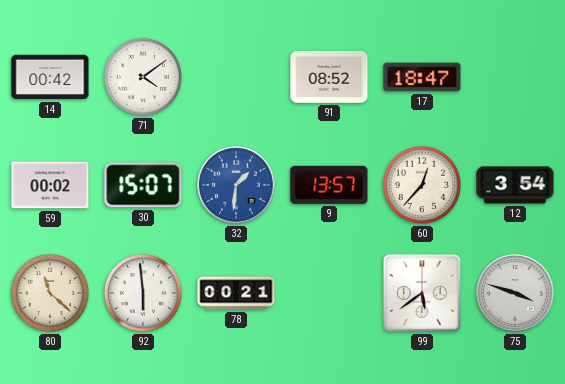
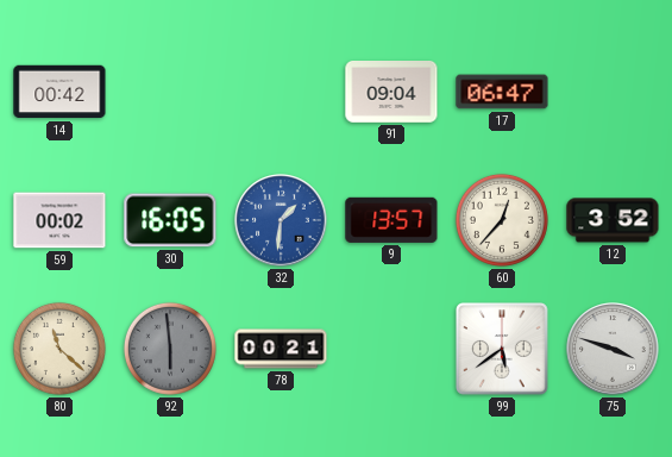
71: 4:09 -> none
91: 08:52 -> 09:04
17: 18:47 -> 06:47
30: 15:07 -> 16:05
12: 3:54 -> 3:52
92 dial: white -> grey
